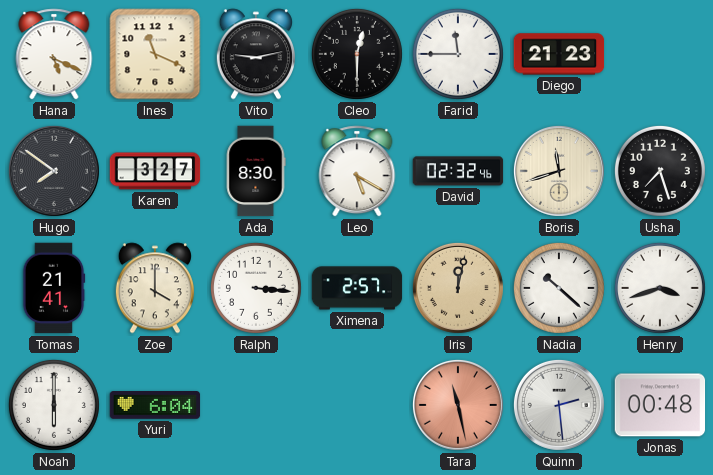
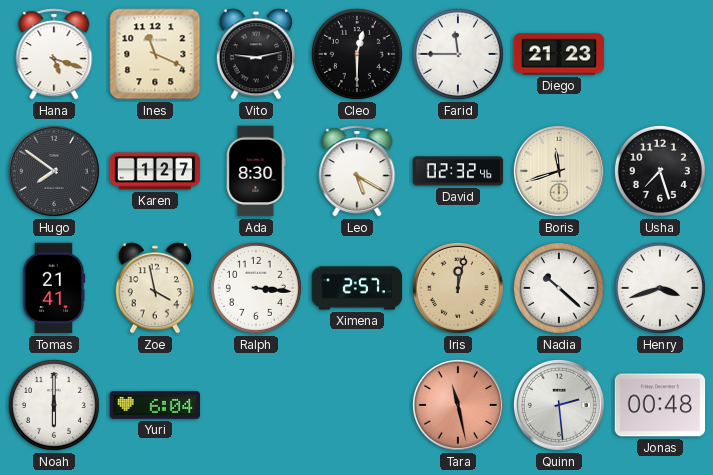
Hana: 5:19 -> 5:18
Karen: 3:27 -> 1:27
Zoe: 4:00 -> 3:58
